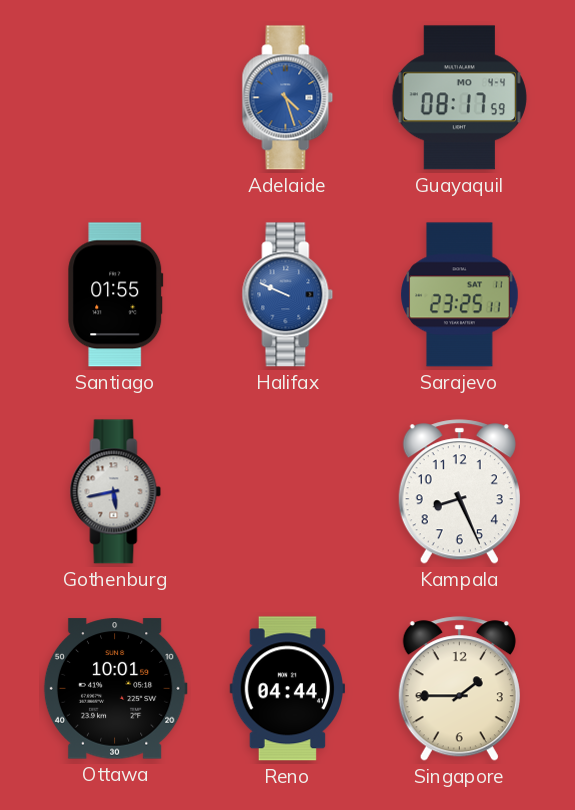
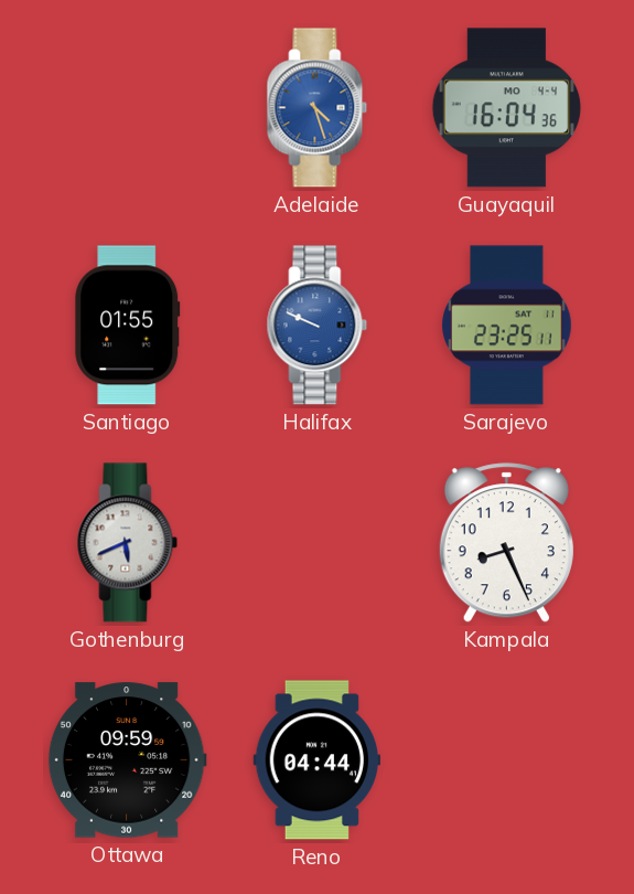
Guayaquil: 08:17 -> 16:04
Gothenburg: 5:43 -> 5:41
Ottawa: 10:01 -> 09:59
Singapore: 1:45 -> none
